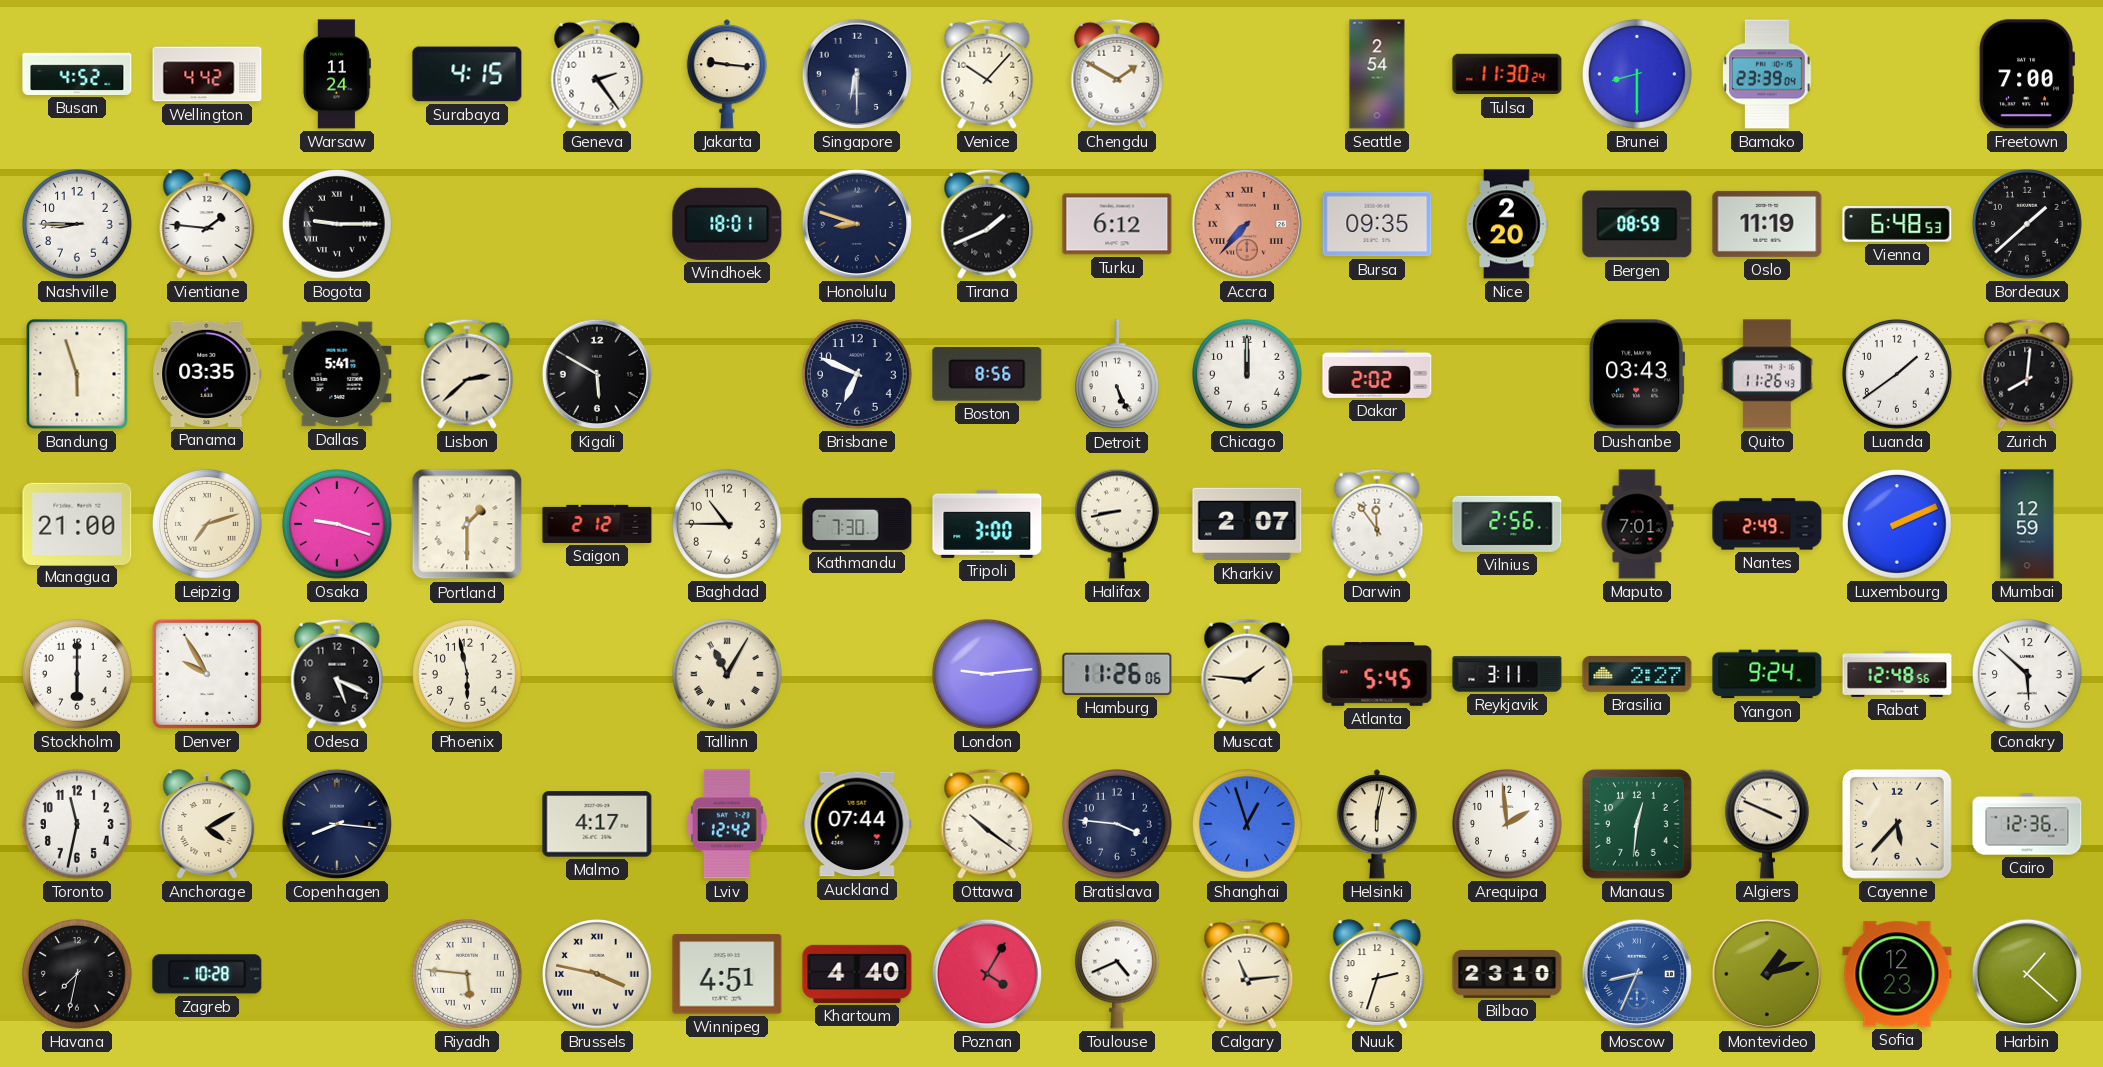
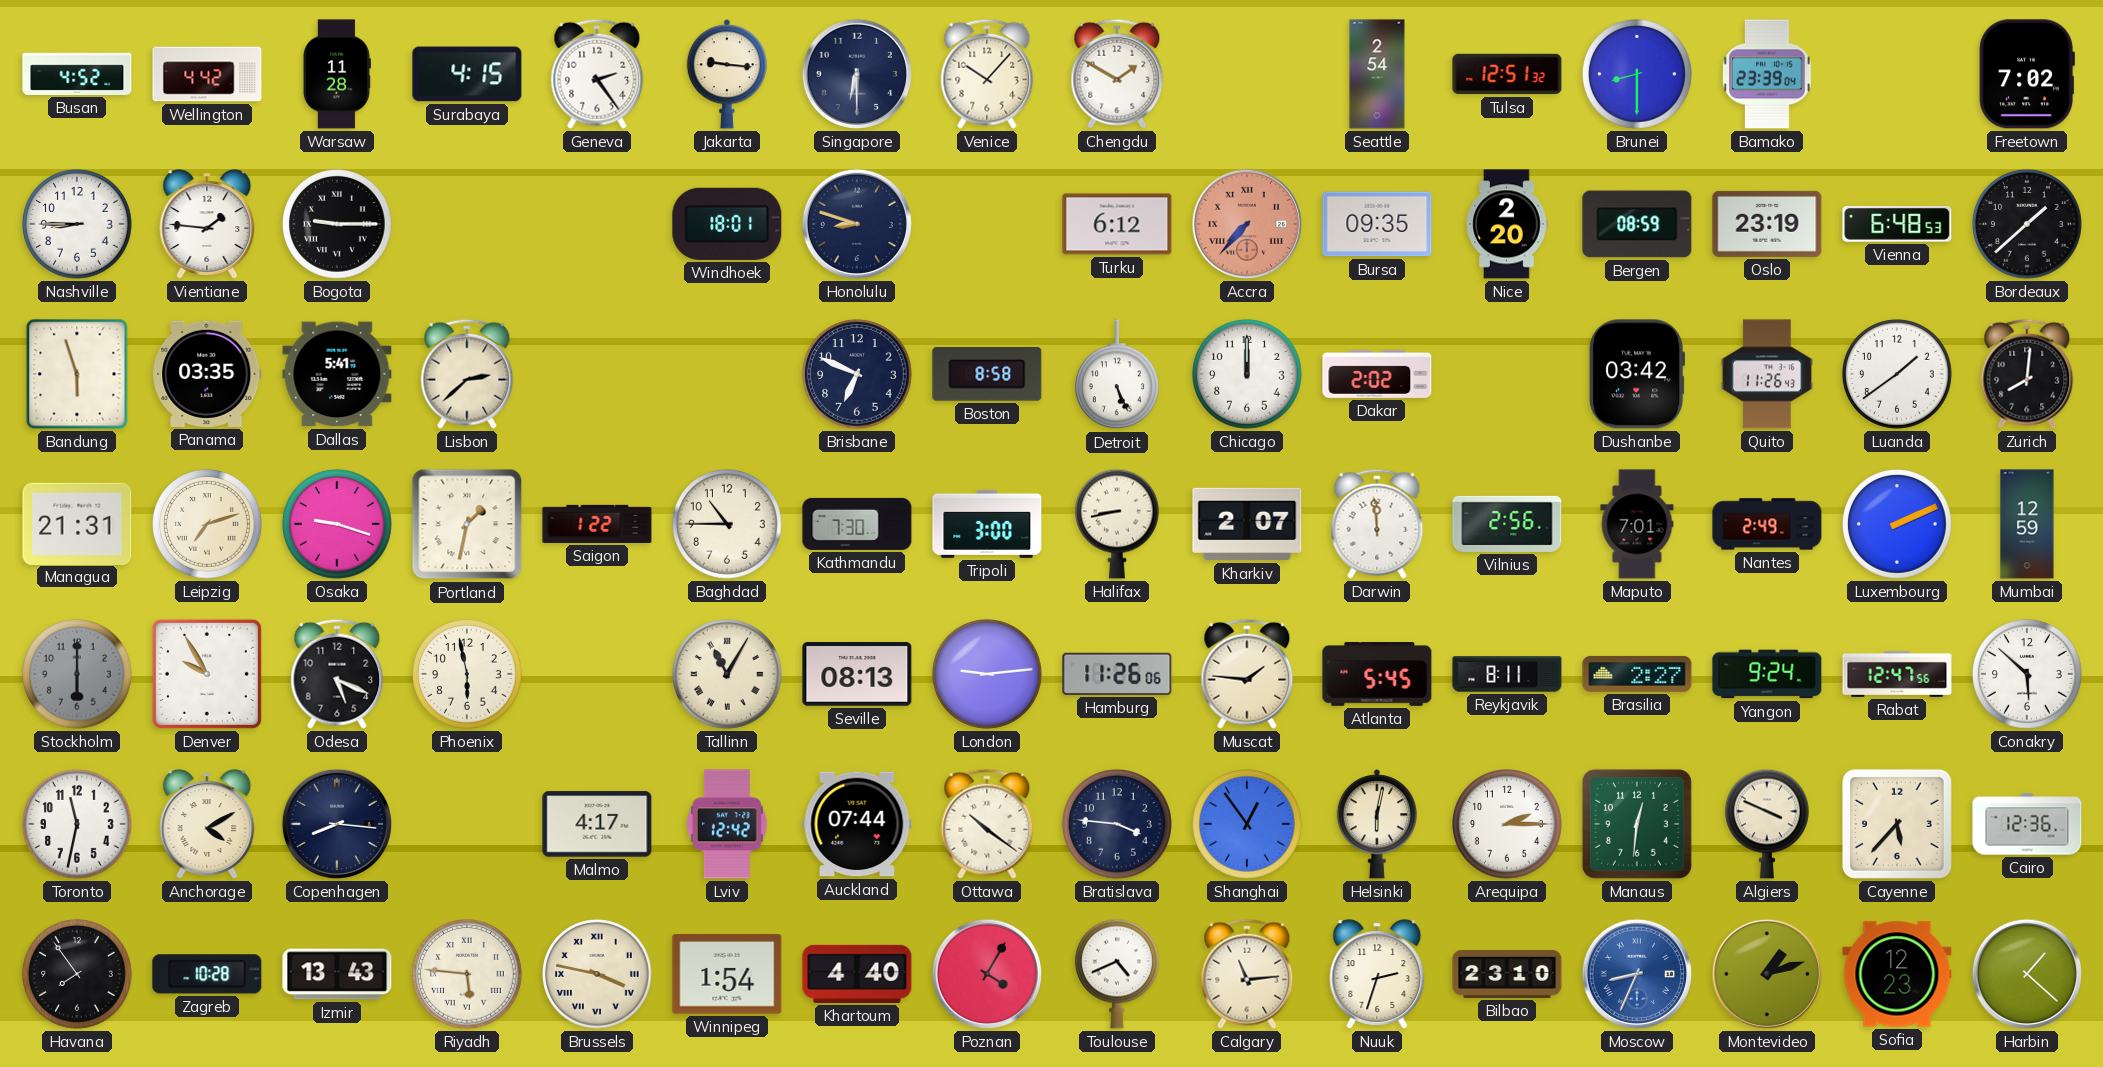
Warsaw: 11:24 -> 11:28
Tulsa: 11:30 -> 12:51
Freetown: 7:00 -> 7:02
Tirana: 1:41 -> none
Oslo: 11:19 -> 23:19
Kigali: 5:50 -> none
Boston: 8:56 -> 8:58
Dushanbe: 03:43 -> 03:42
Managua: 21:00 -> 21:31
Portland: 1:30 -> 1:32
Saigon: 2:12 -> 1:22
Darwin: 11:54 -> 11:59
Stockholm dial: white -> grey
Seville: none -> 08:13
Reykjavik: 3:11 -> 8:11
Rabat: 12:48 -> 12:47
Shanghai: 12:57 -> 12:54
Arequipa: 1:59 -> 2:15
Havana: 7:32 -> 7:54
Izmir: none -> 13:43
Winnipeg: 4:51 -> 1:54
